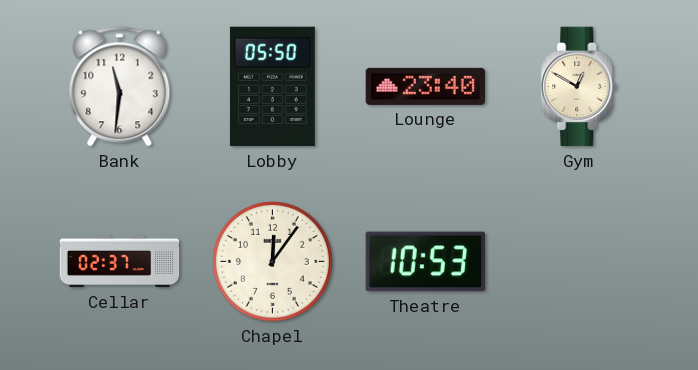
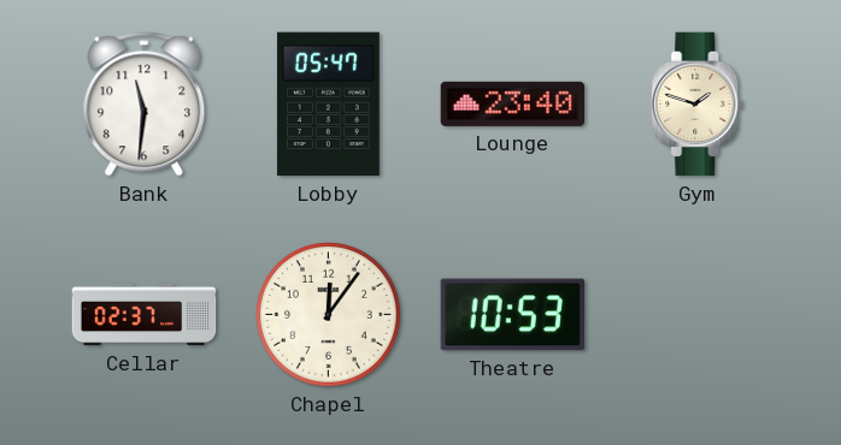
Lobby: 05:50 -> 05:47
Gym: 12:50 -> 1:48
